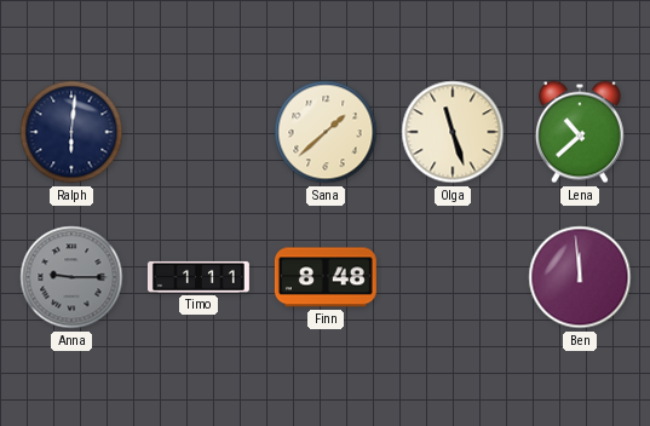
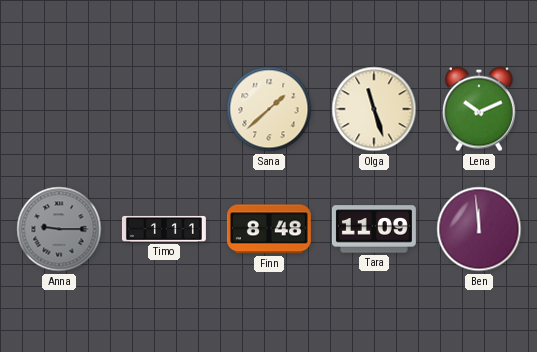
Ralph: 6:01 -> none
Lena: 10:38 -> 10:11
Tara: none -> 11:09
